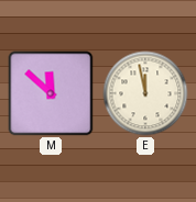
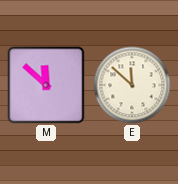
E: 11:58 -> 11:52
